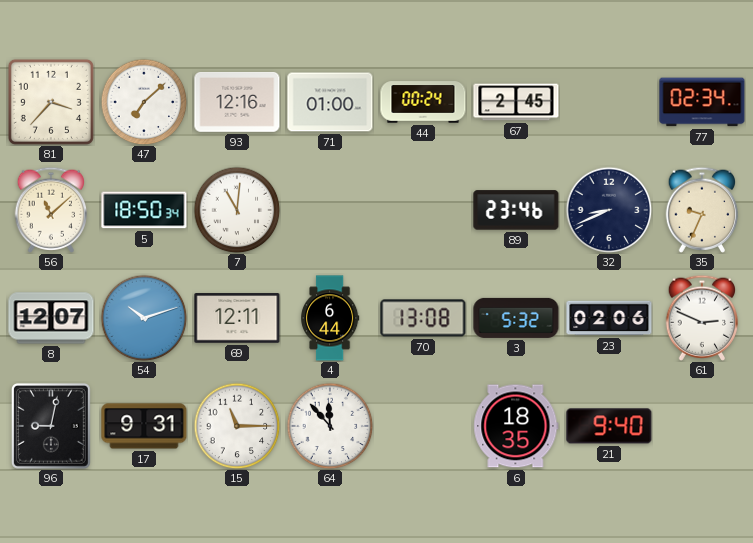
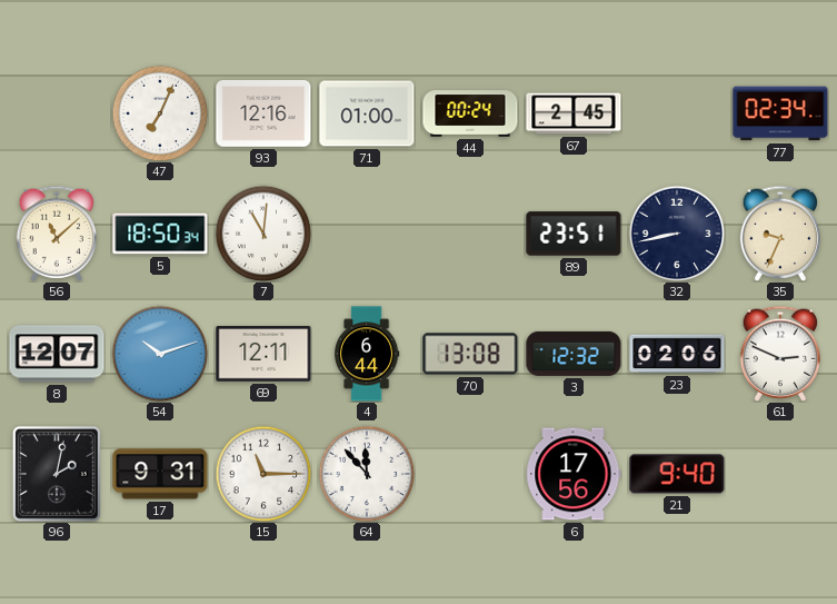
81: 3:37 -> none
47: 7:08 -> 7:04
89: 23:46 -> 23:51
32: 8:41 -> 8:43
3: 5:32 -> 12:32
96: 9:02 -> 2:02
6: 18:35 -> 17:56
